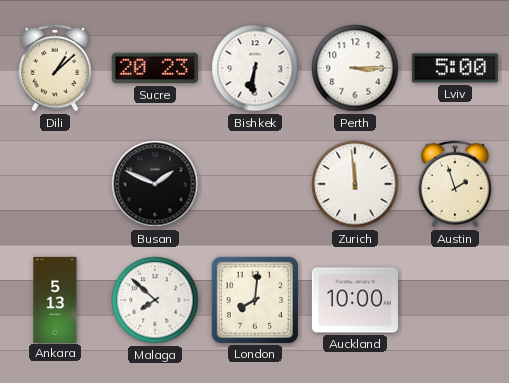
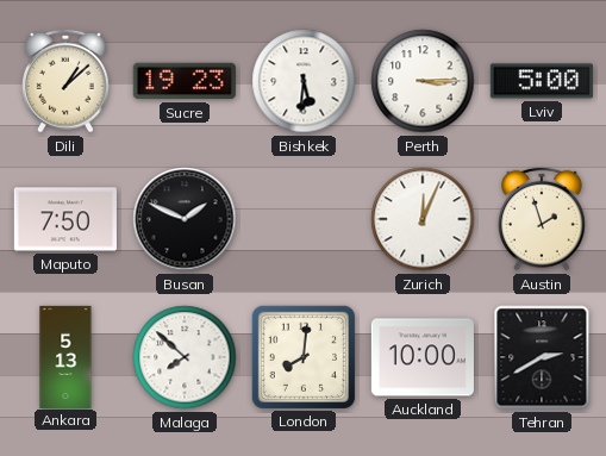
Sucre: 20:23 -> 19:23
Bishkek: 6:31 -> 5:31
Maputo: none -> 7:50
Zurich: 11:59 -> 12:04
Tehran: none -> 2:40
